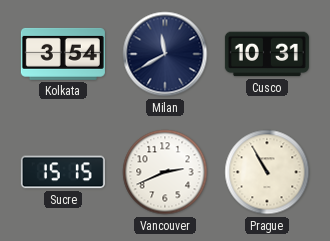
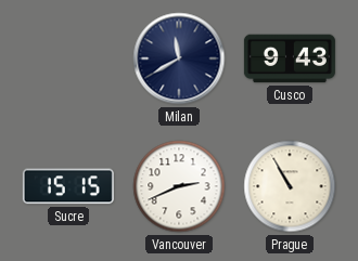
Kolkata: 3:54 -> none
Cusco: 10:31 -> 9:43
